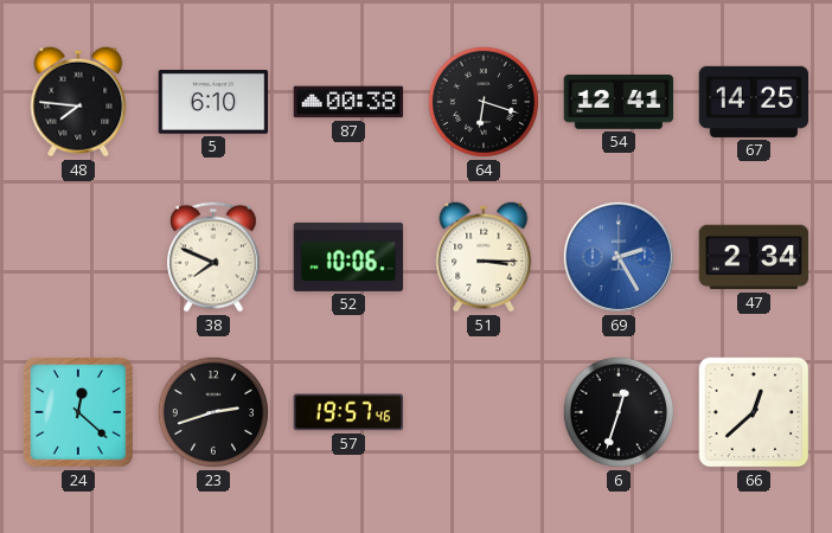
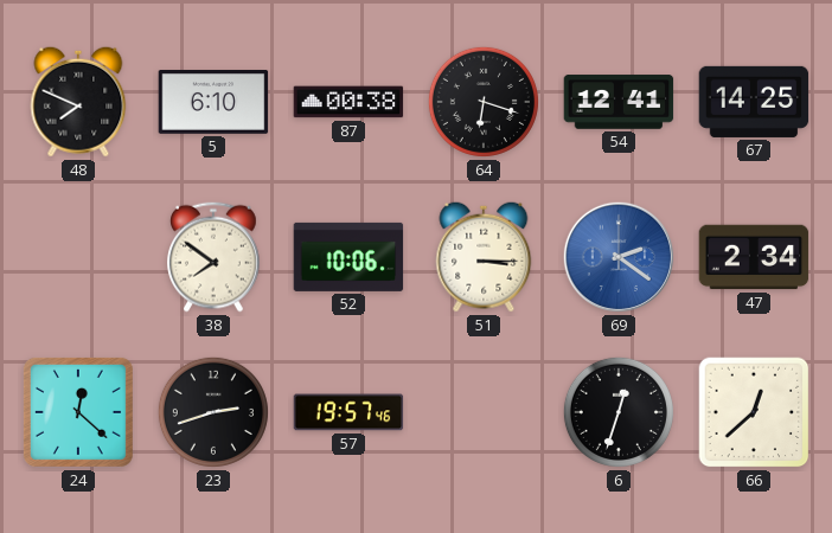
48: 7:46 -> 7:49
38: 7:49 -> 7:51
69: 2:25 -> 2:21
